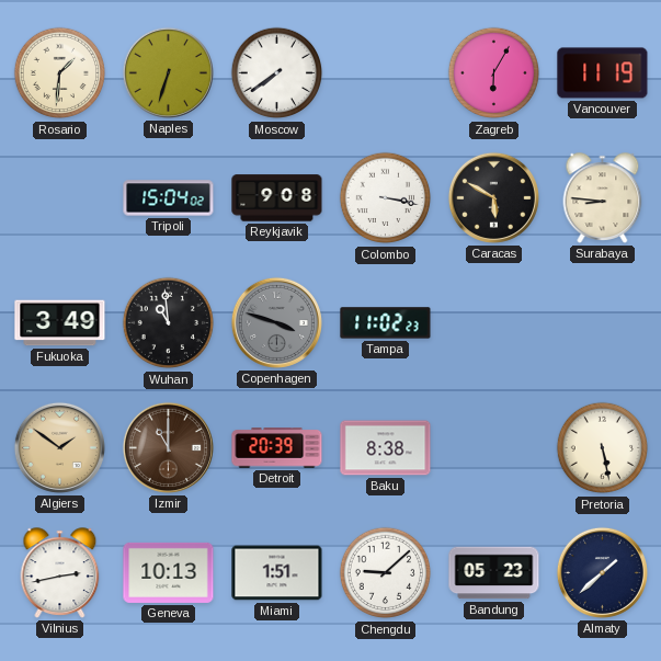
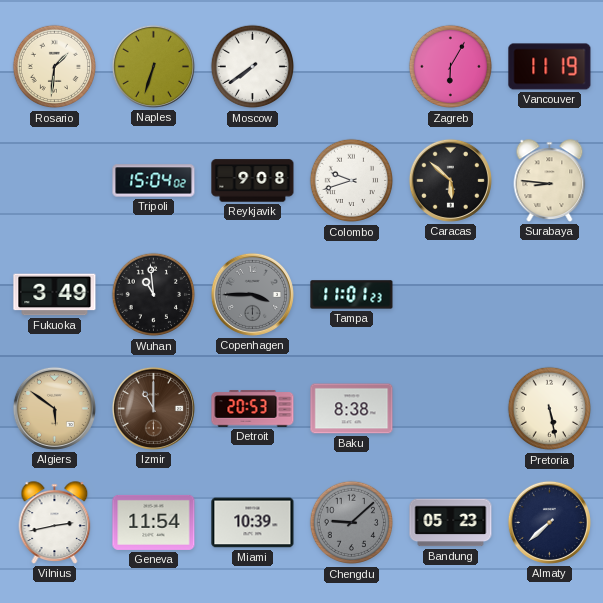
Colombo: 3:17 -> 9:42
Caracas: 5:50 -> 5:52
Copenhagen: 3:48 -> 3:45
Tampa: 11:02 -> 11:01
Algiers: 1:51 -> 5:51
Detroit: 20:39 -> 20:53
Geneva: 10:13 -> 11:54
Miami: 1:51 -> 10:39
Chengdu dial: white -> grey
Almaty: 1:38 -> 7:38
